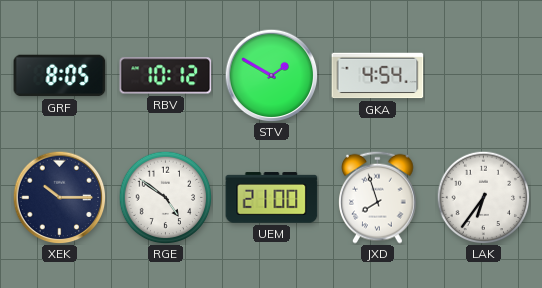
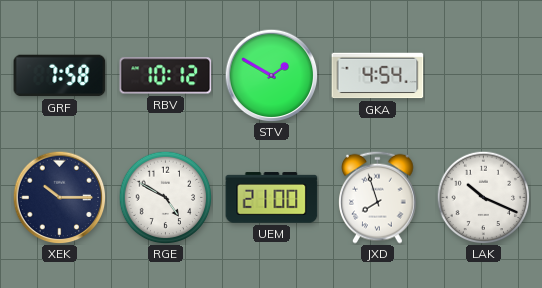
GRF: 8:05 -> 7:58
RGE: 4:51 -> 4:50
LAK: 6:36 -> 10:19
